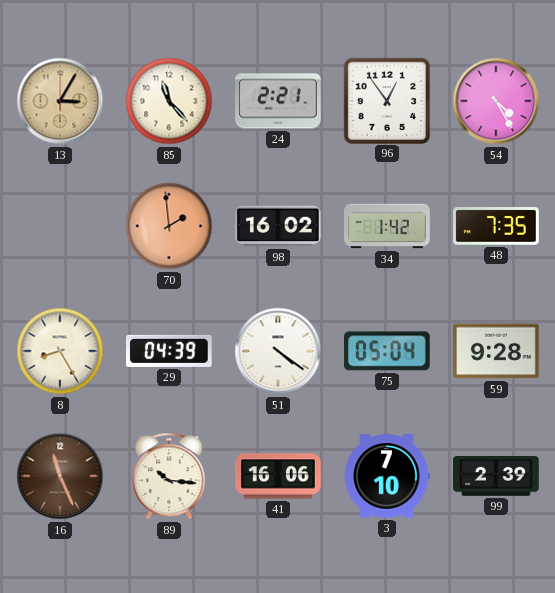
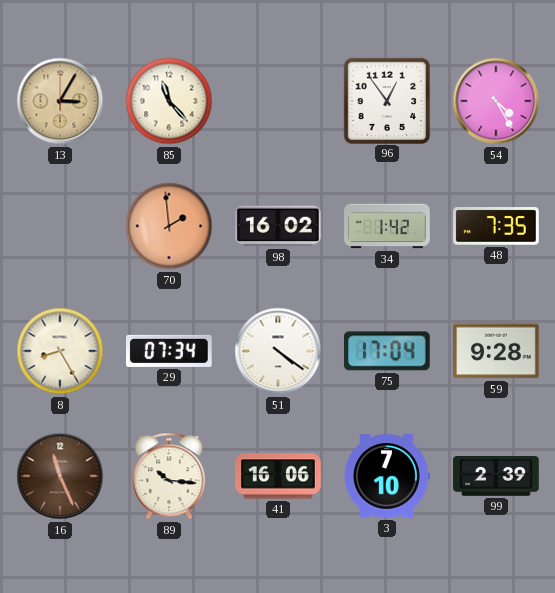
24: 2:21 -> none
29: 04:39 -> 07:34
75: 05:04 -> 17:04
